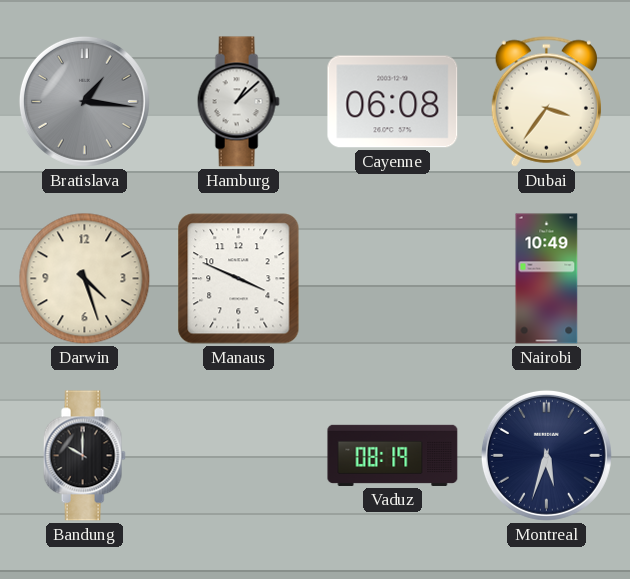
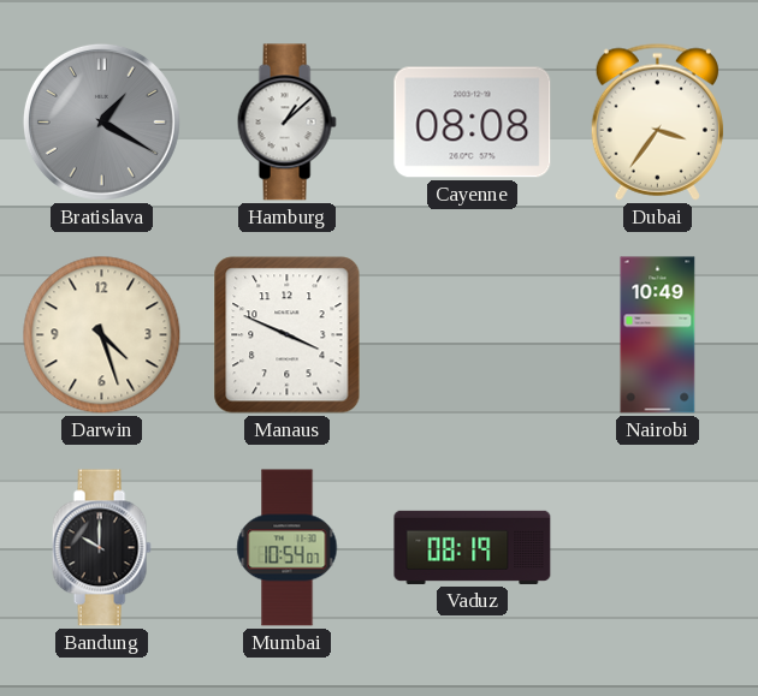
Bratislava: 1:16 -> 1:20
Cayenne: 06:08 -> 08:08
Mumbai: none -> 10:54
Montreal: 5:33 -> none
